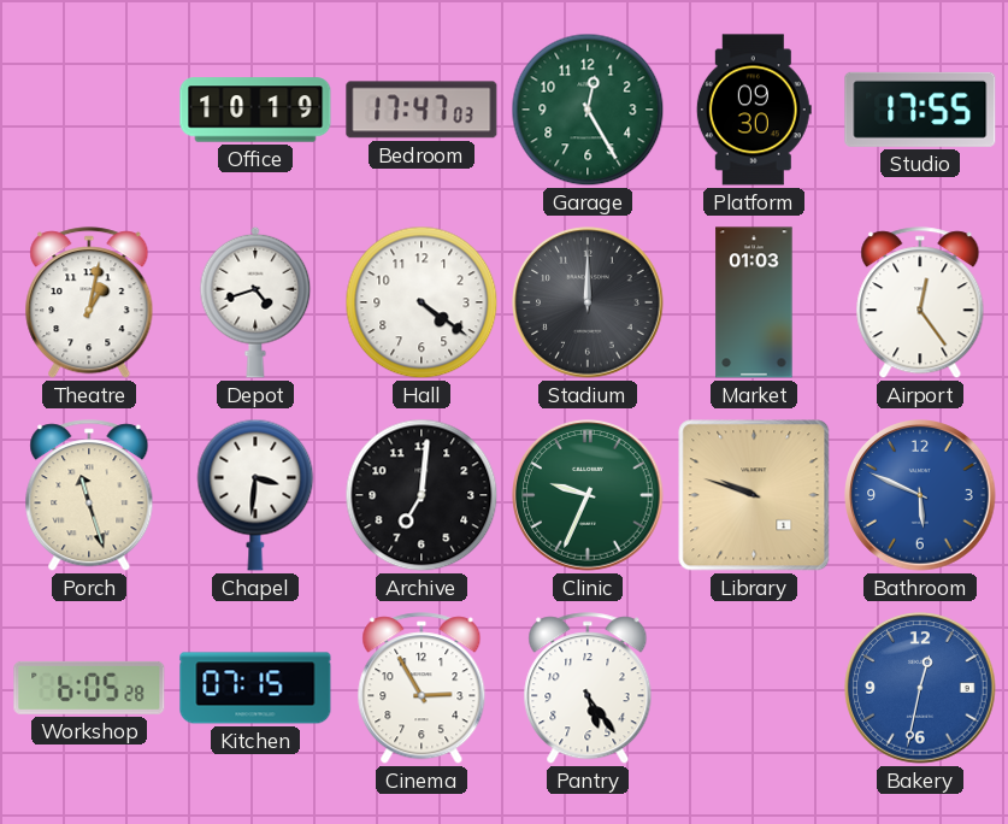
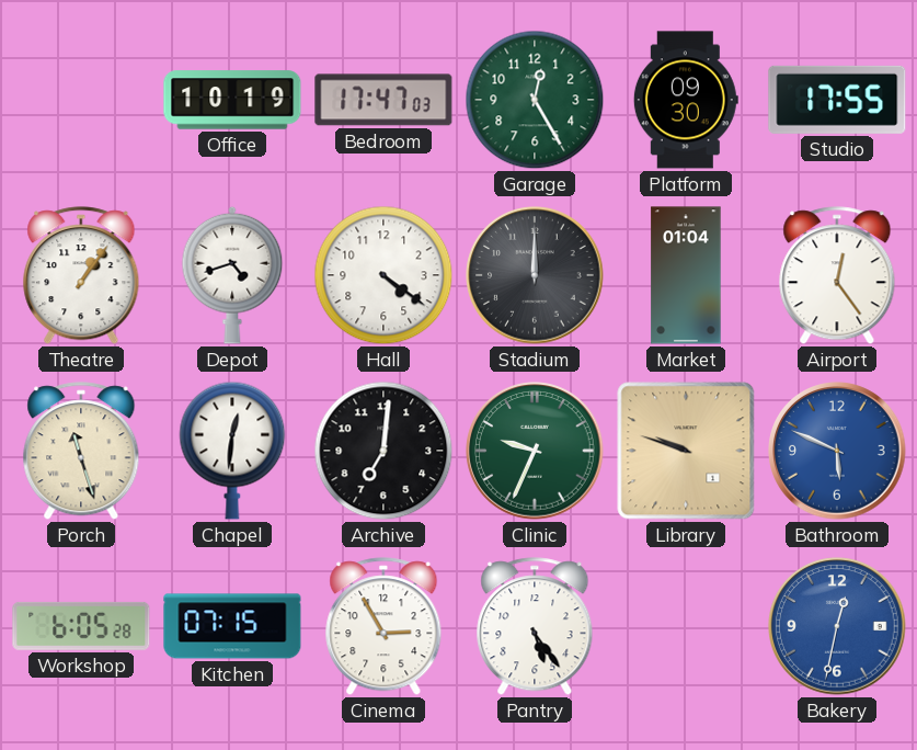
Theatre: 1:02 -> 1:06
Market: 01:03 -> 01:04
Chapel: 3:31 -> 12:31
